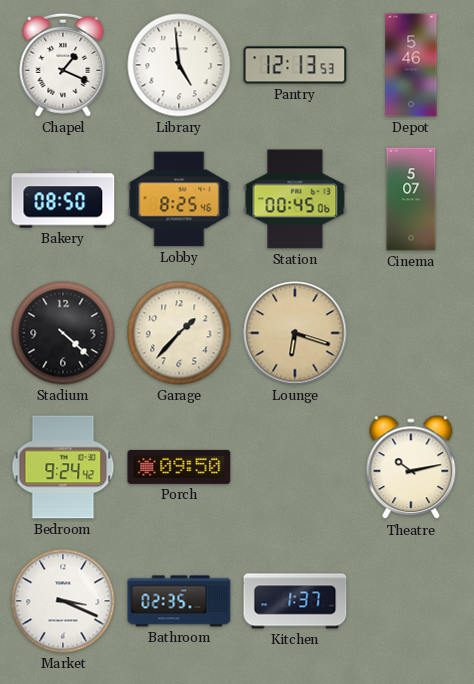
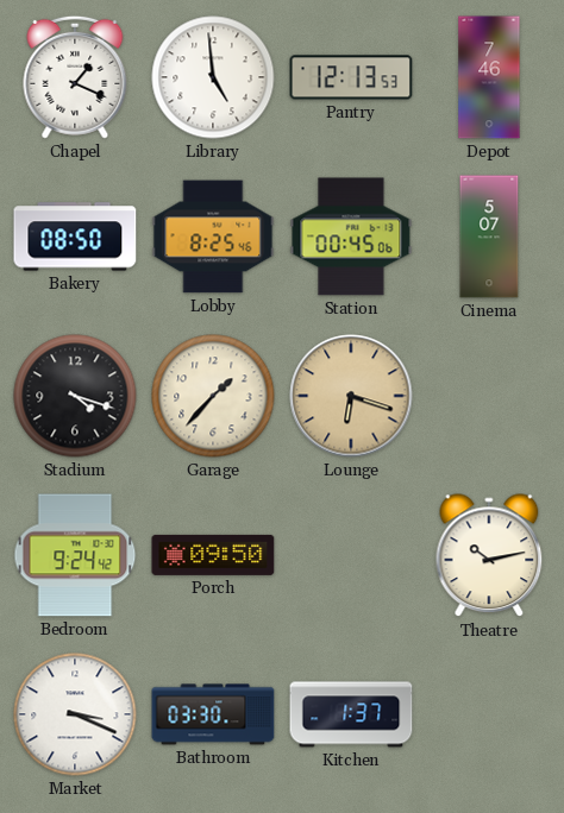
Depot: 5:46 -> 7:46
Stadium: 4:22 -> 4:18
Bathroom: 02:35 -> 03:30
